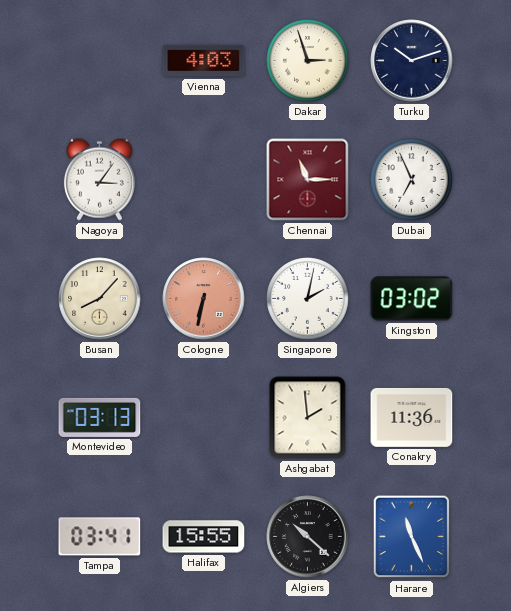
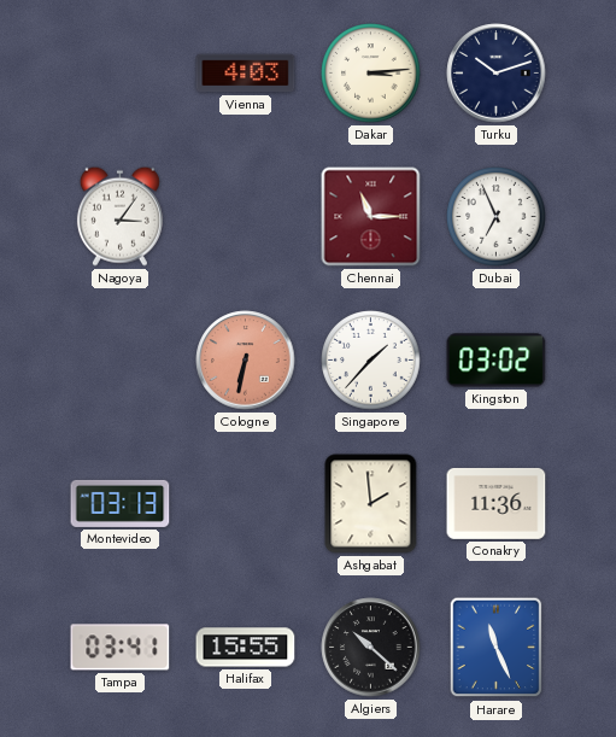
Dakar: 2:57 -> 3:14
Busan: 8:07 -> none
Singapore: 2:02 -> 1:37
